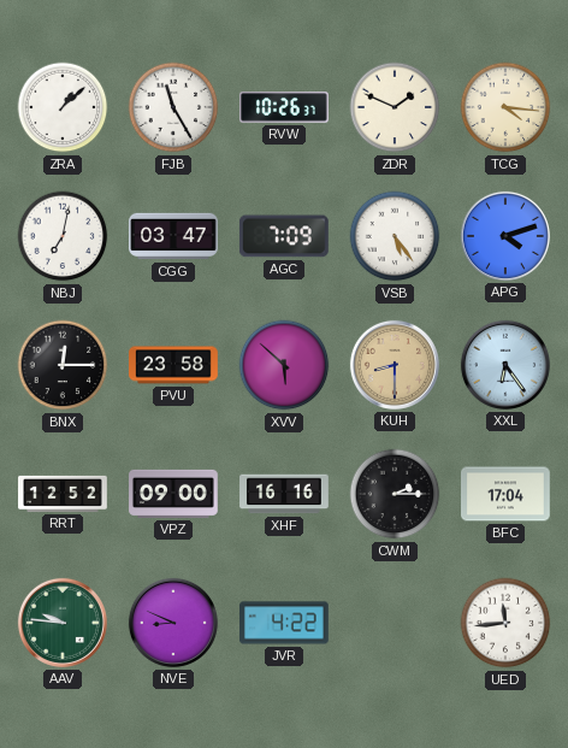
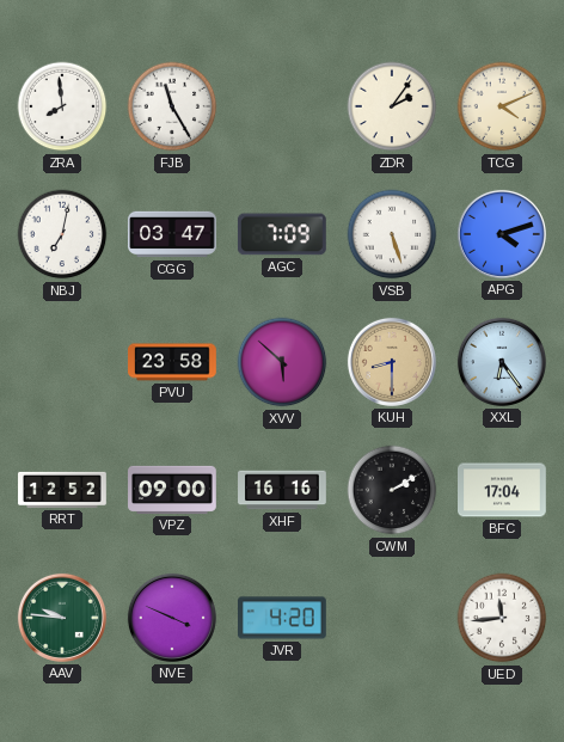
ZRA: 1:08 -> 7:59
RVW: 10:26 -> none
ZDR: 1:49 -> 2:06
TCG: 4:16 -> 4:11
VSB: 5:24 -> 5:27
BNX: 12:15 -> none
CWM: 2:15 -> 2:10
NVE: 8:49 -> 3:49
JVR: 4:22 -> 4:20
